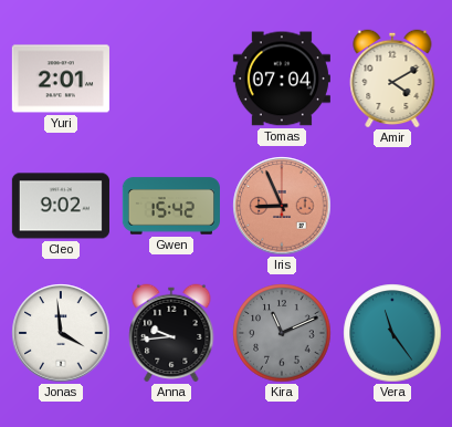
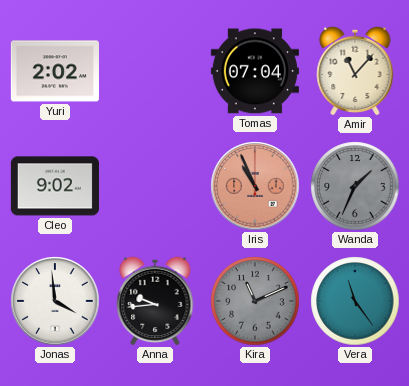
Yuri: 2:01 -> 2:02
Amir: 4:10 -> 11:07
Gwen: 15:42 -> none
Iris: 8:56 -> 10:56
Wanda: none -> 1:34
